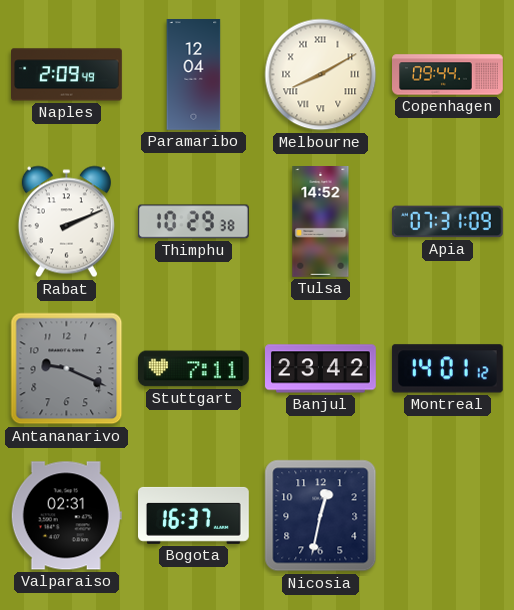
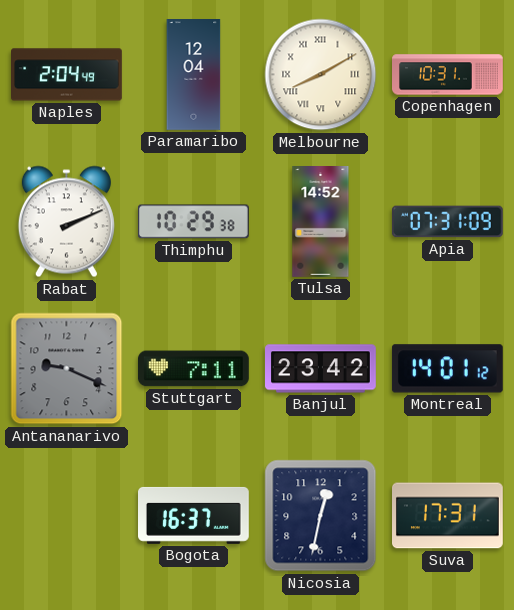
Naples: 2:09 -> 2:04
Copenhagen: 09:44 -> 10:31
Valparaiso: 02:31 -> none
Suva: none -> 17:31
